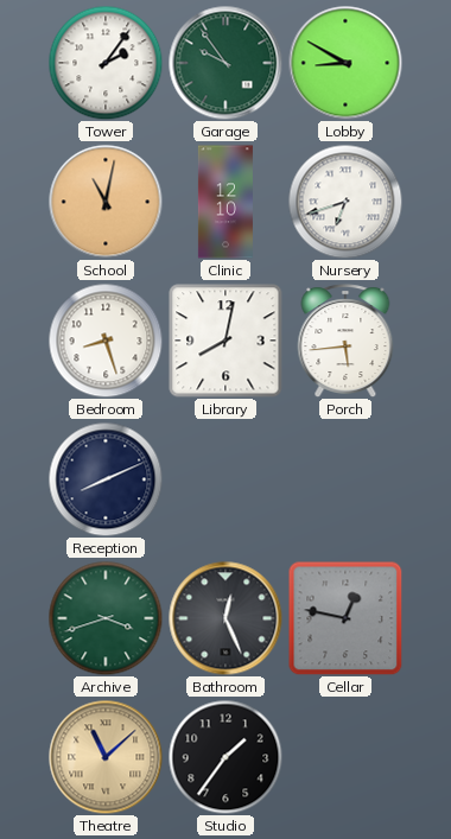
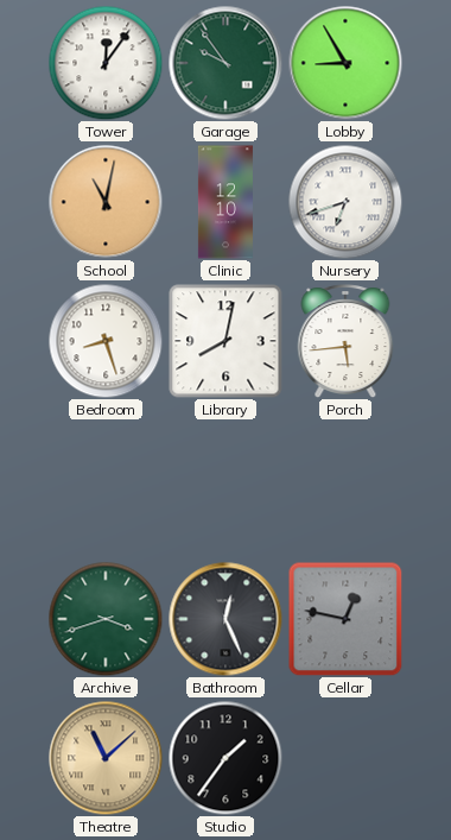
Tower: 2:06 -> 12:06
Lobby: 8:50 -> 8:55
Reception: 8:11 -> none
